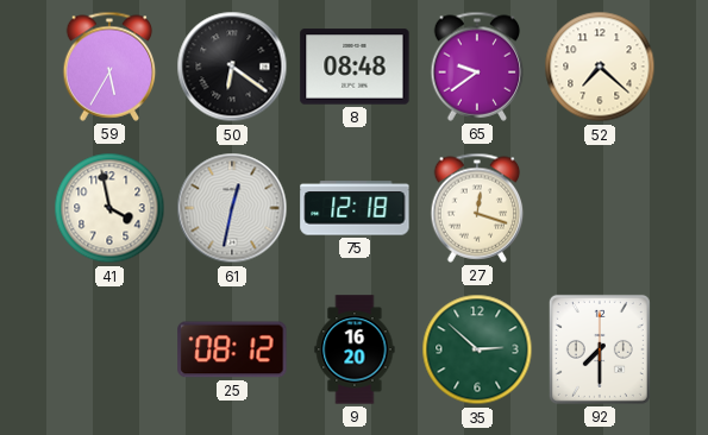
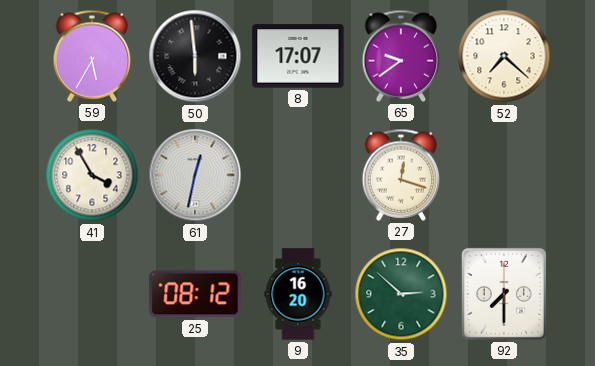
50: 6:21 -> 5:59
8: 08:48 -> 17:07
41: 3:58 -> 3:55
75: 12:18 -> none
